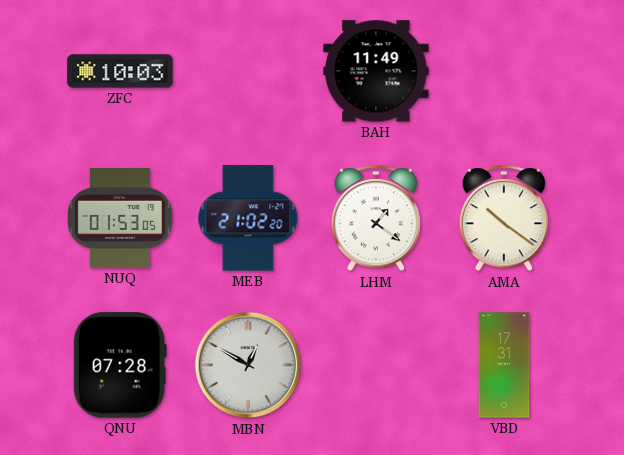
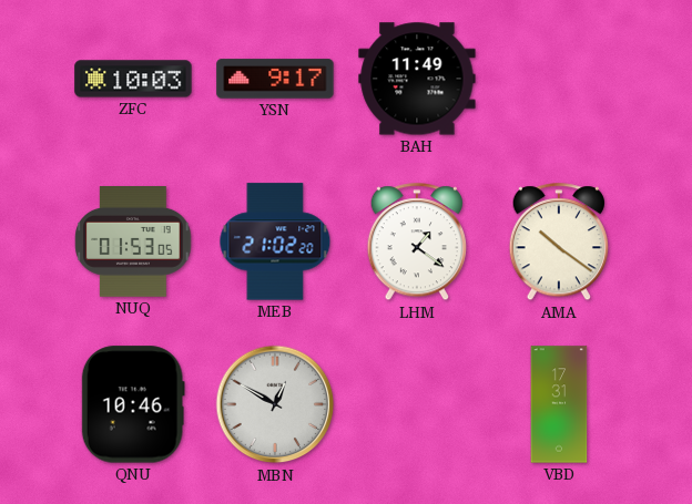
YSN: none -> 9:17
QNU: 07:28 -> 10:46
